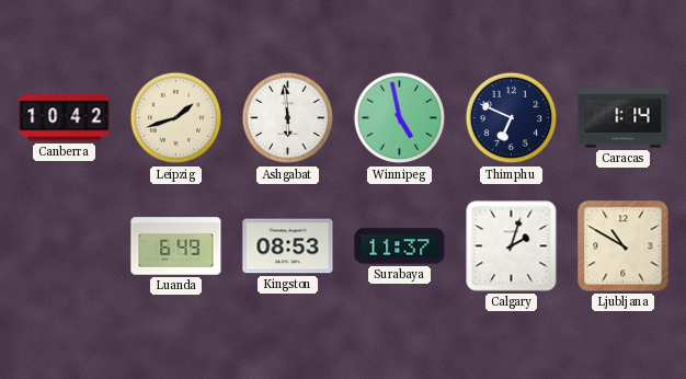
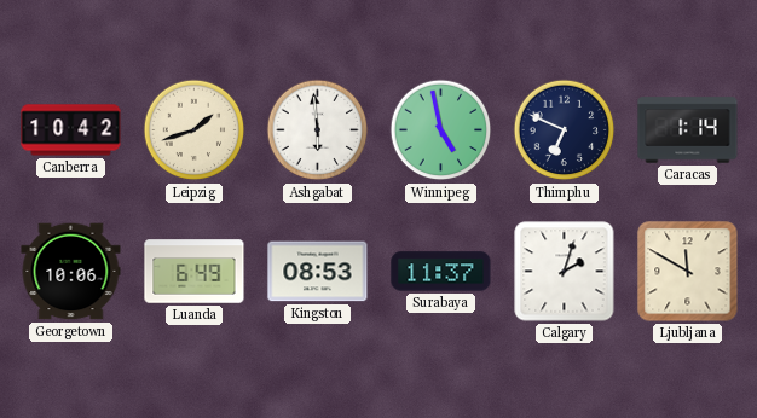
Georgetown: none -> 10:06
Ljubljana: 10:50 -> 11:50
